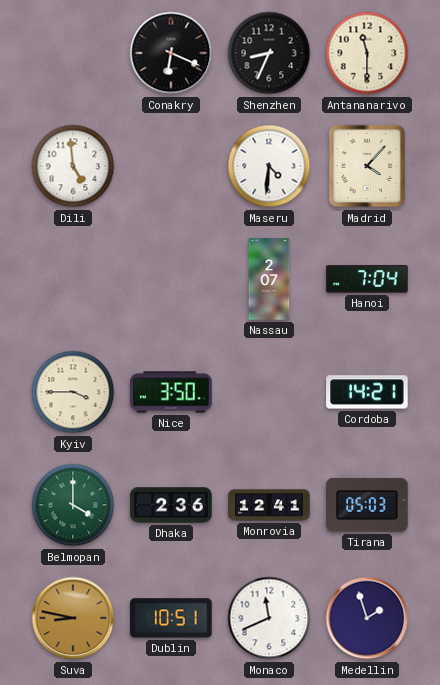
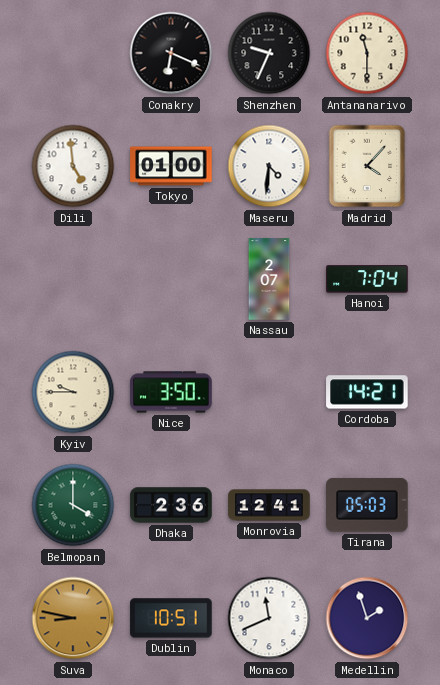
Shenzhen: 8:34 -> 9:34
Tokyo: none -> 01:00
Kyiv: 3:45 -> 9:45
